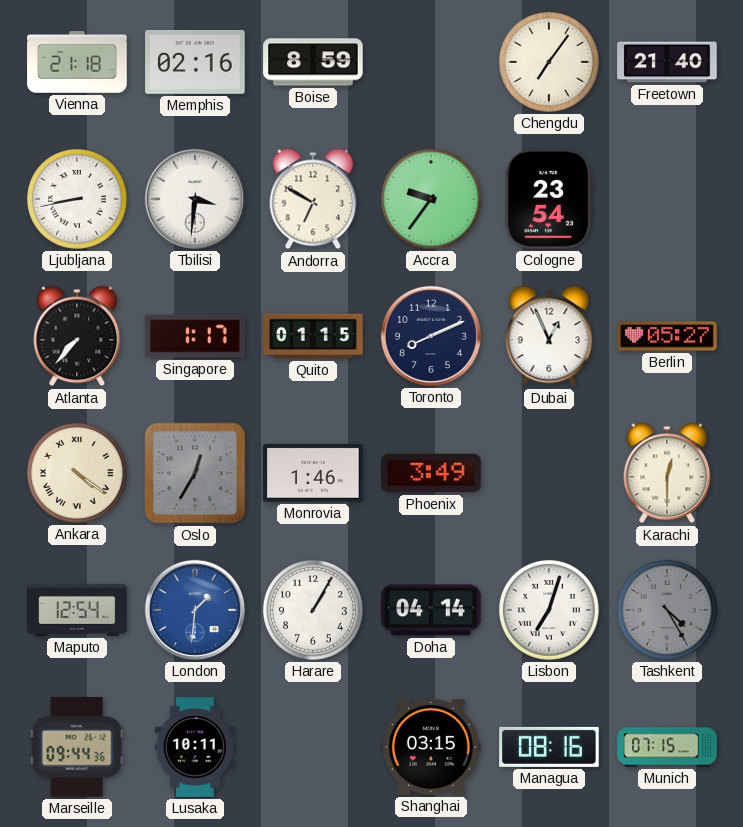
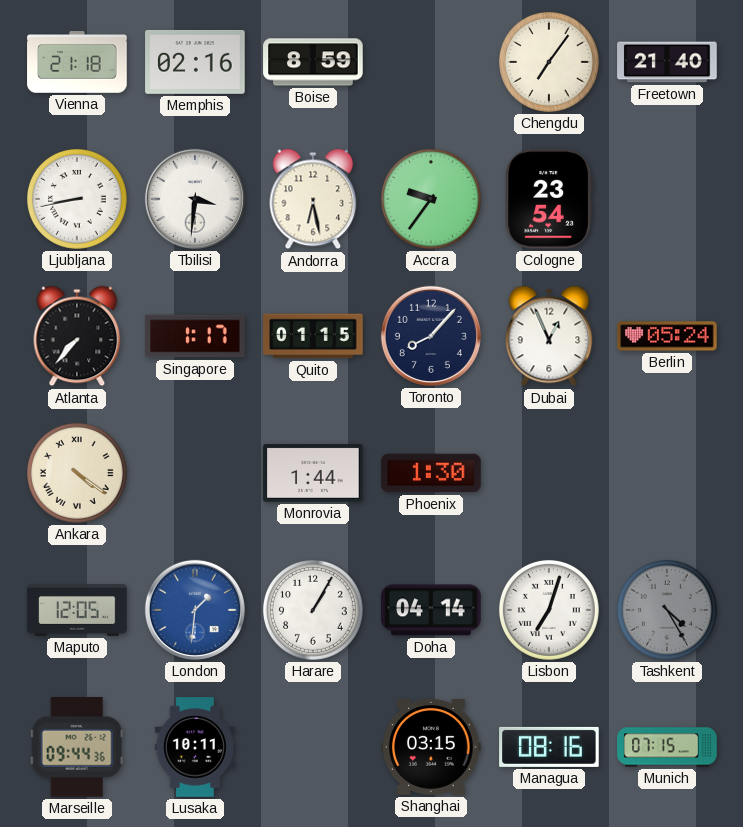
Andorra: 6:50 -> 6:28
Toronto: 8:11 -> 8:07
Berlin: 05:27 -> 05:24
Oslo: 12:35 -> none
Monrovia: 1:46 -> 1:44
Phoenix: 3:49 -> 1:30
Karachi: 12:30 -> none
Maputo: 12:54 -> 12:05
